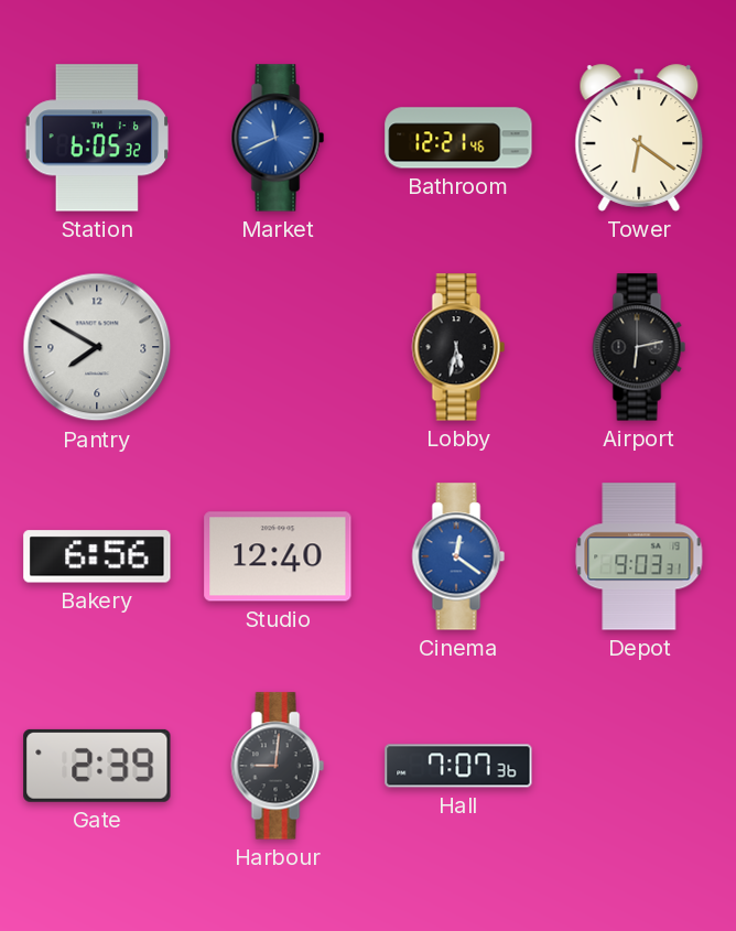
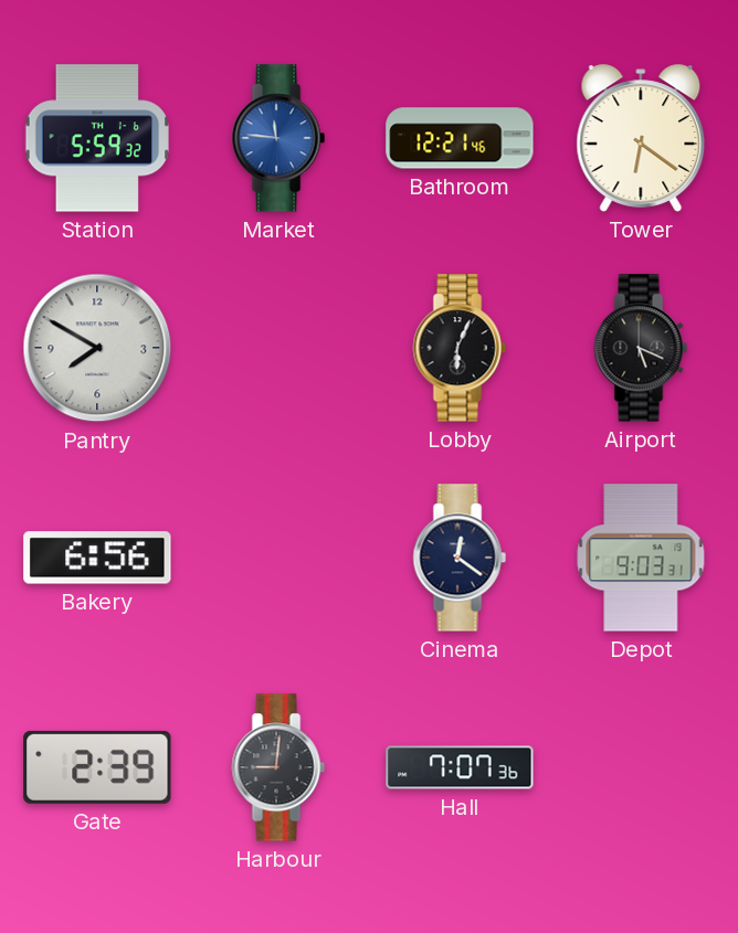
Station: 6:05 -> 5:59
Market: 11:41 -> 11:46
Lobby: 5:32 -> 6:04
Airport: 6:13 -> 5:19
Studio: 12:40 -> none
Cinema dial: blue -> navy
